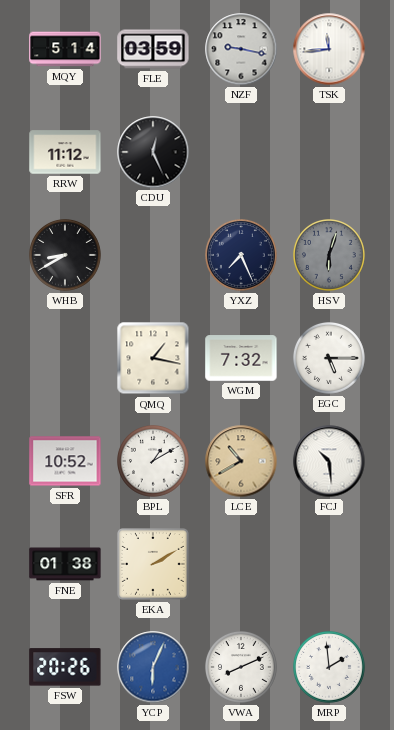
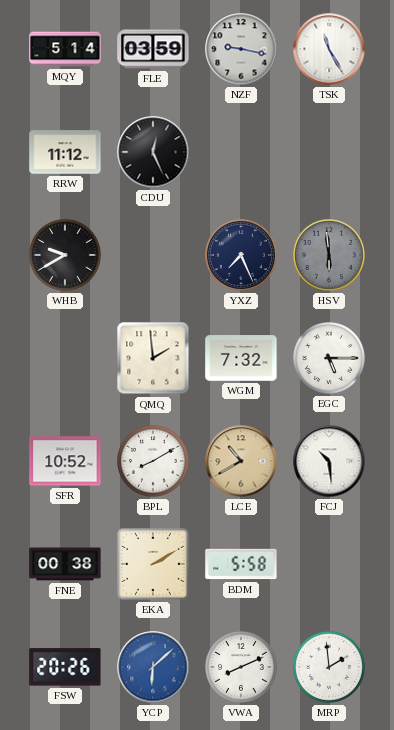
TSK: 11:44 -> 11:25
WHB: 8:40 -> 9:40
HSV: 6:03 -> 5:59
QMQ: 1:17 -> 1:59
BPL: 1:10 -> 8:10
FNE: 01:38 -> 00:38
BDM: none -> 5:58
YCP: 6:04 -> 6:08
